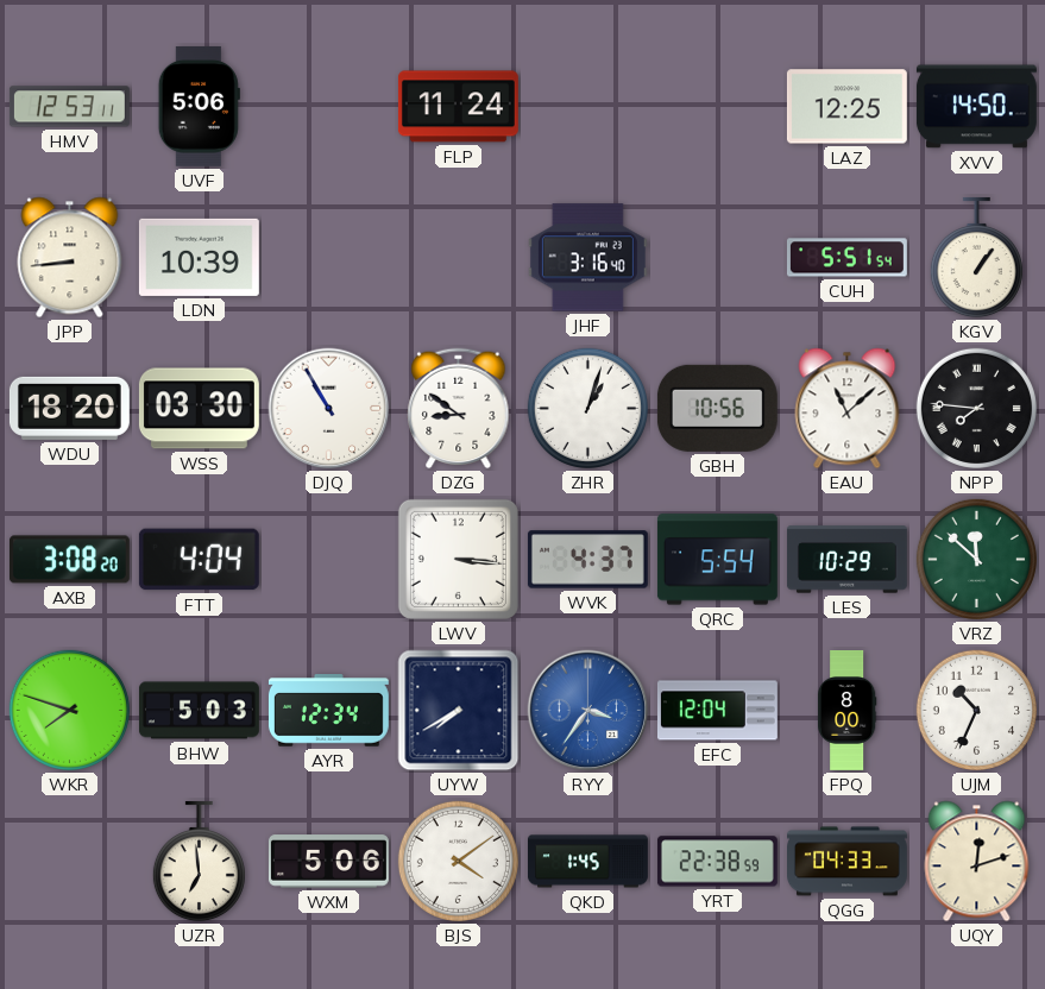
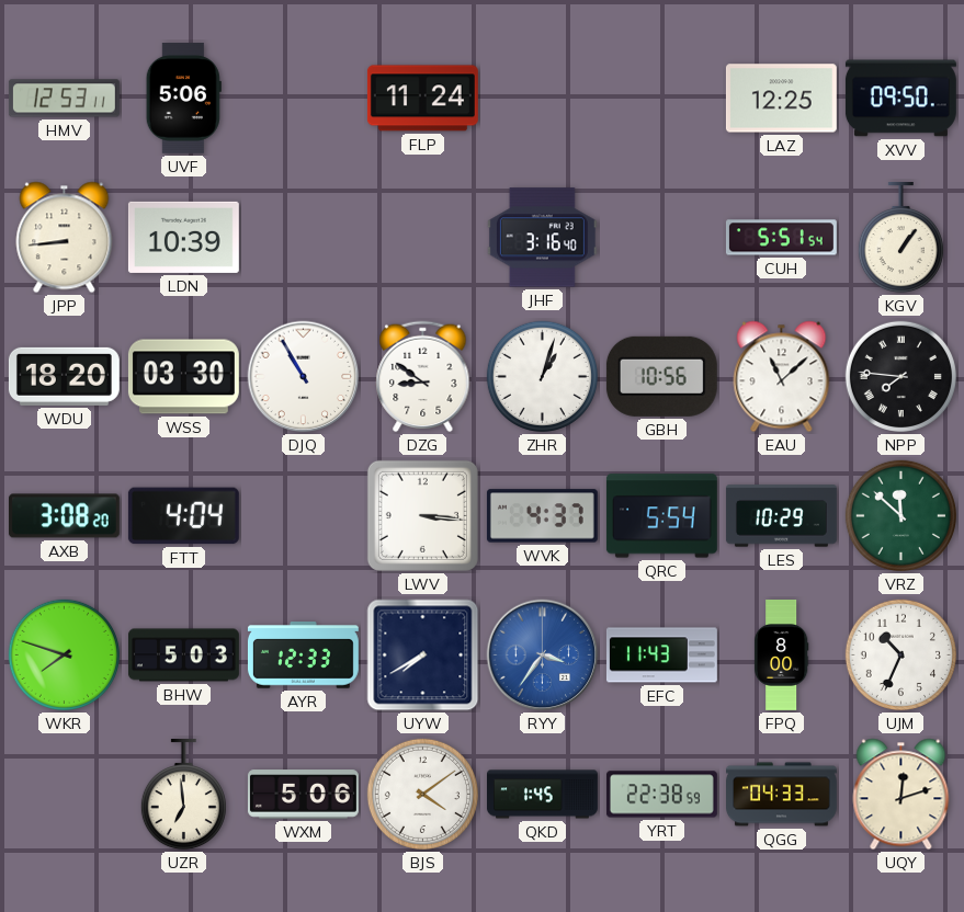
XVV: 14:50 -> 09:50
AYR: 12:34 -> 12:33
EFC: 12:04 -> 11:43
